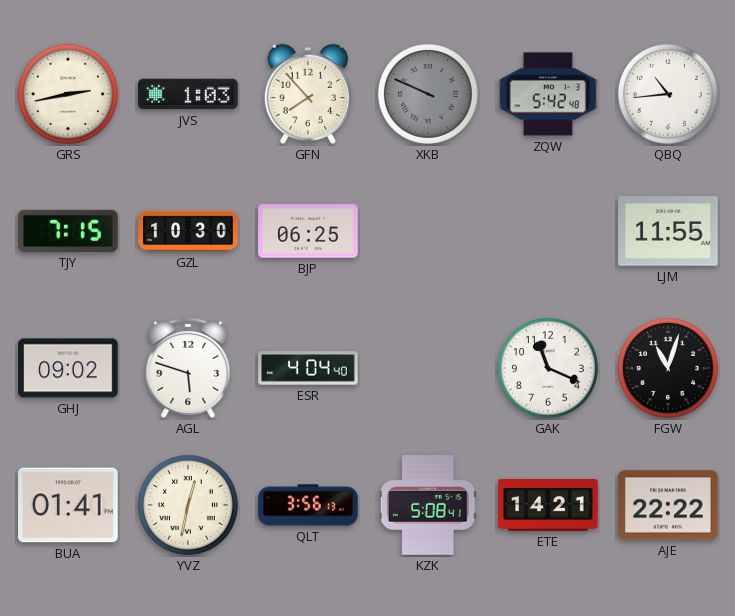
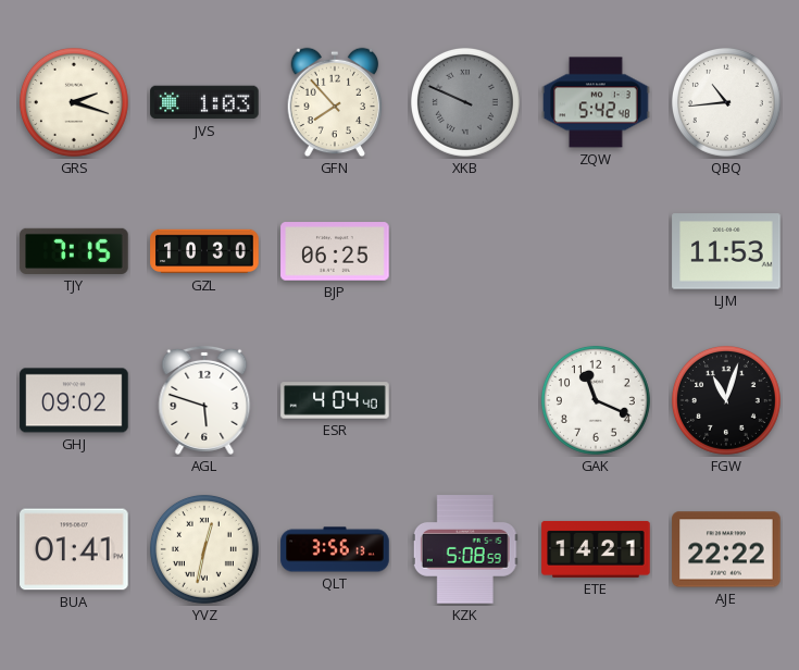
GRS: 2:43 -> 2:18
LJM: 11:55 -> 11:53
KZK: 5:08:41 -> 5:08:59
